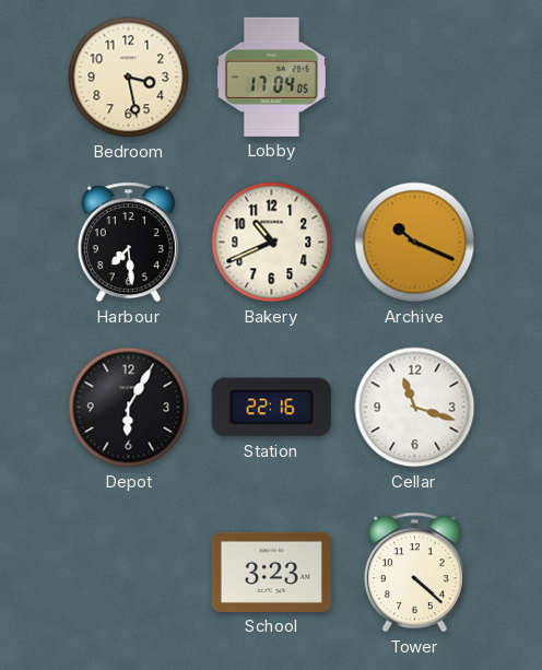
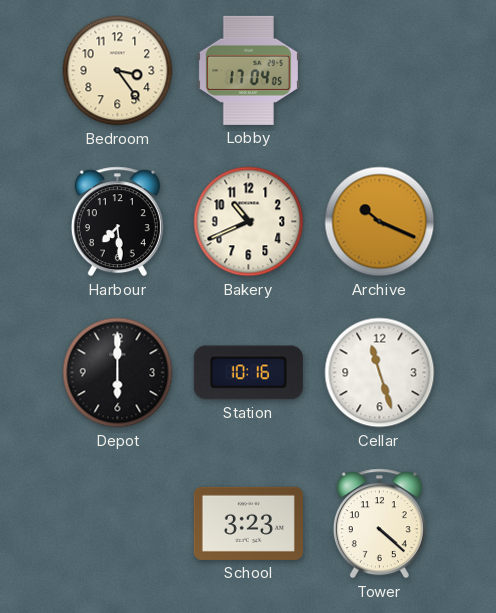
Bedroom: 3:28 -> 3:24
Depot: 6:05 -> 6:00
Station: 22:16 -> 10:16
Cellar: 11:18 -> 11:27
